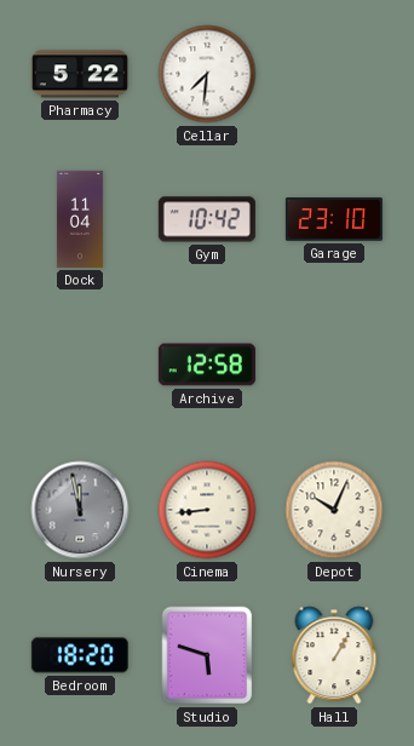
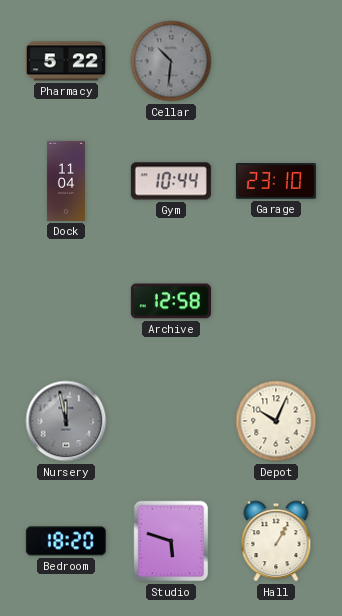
Cellar: 7:31 -> 10:31
Cellar dial: white -> grey
Gym: 10:42 -> 10:44
Cinema: 8:44 -> none
